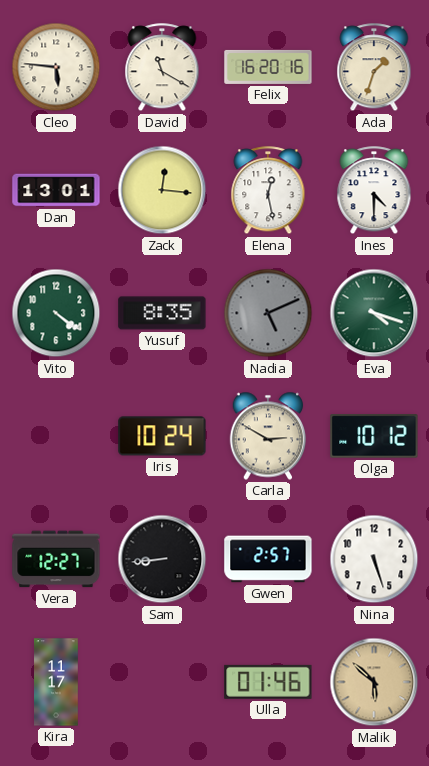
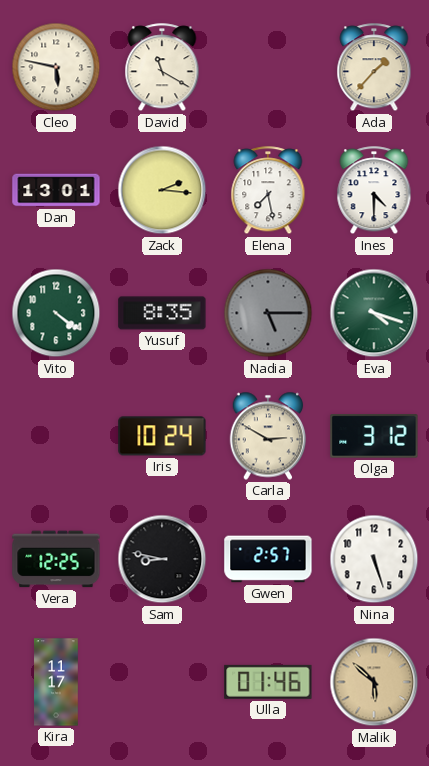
Cleo: 5:46 -> 5:47
Felix: 16:20 -> none
Ada: 1:33 -> 1:37
Zack: 12:16 -> 2:16
Elena: 12:28 -> 7:28
Nadia: 5:11 -> 5:15
Olga: 10:12 -> 3:12
Vera: 12:27 -> 12:25
Sam: 8:44 -> 8:47
